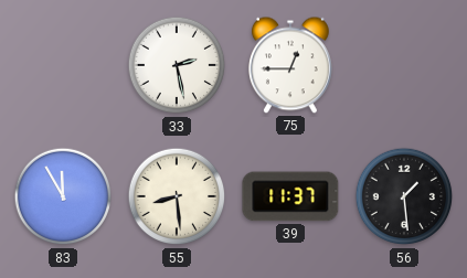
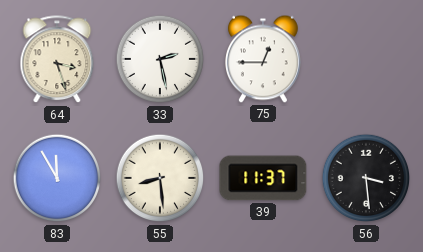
64: none -> 3:27
56: 1:29 -> 3:29
